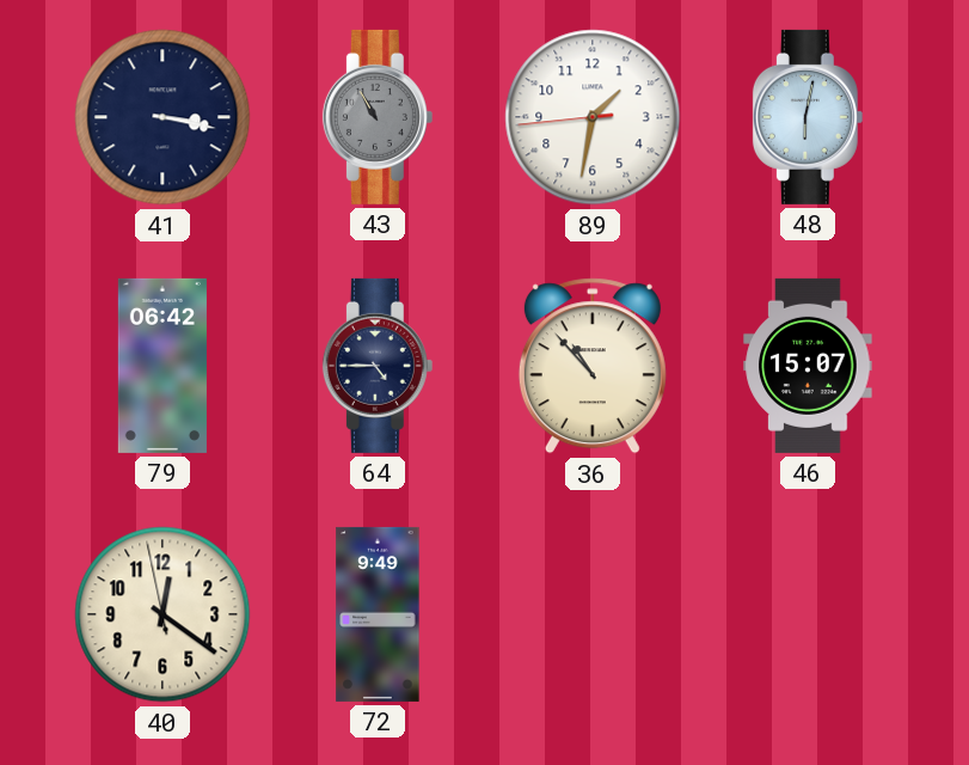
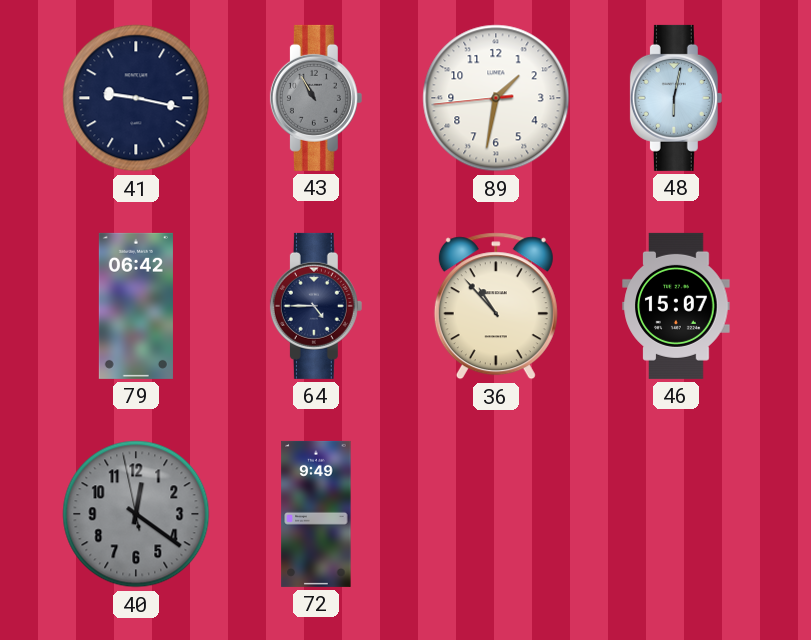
41: 3:17 -> 9:17
40 dial: cream -> grey
